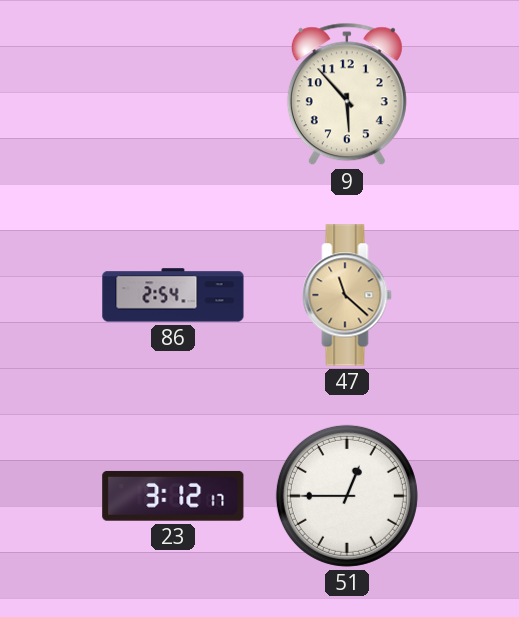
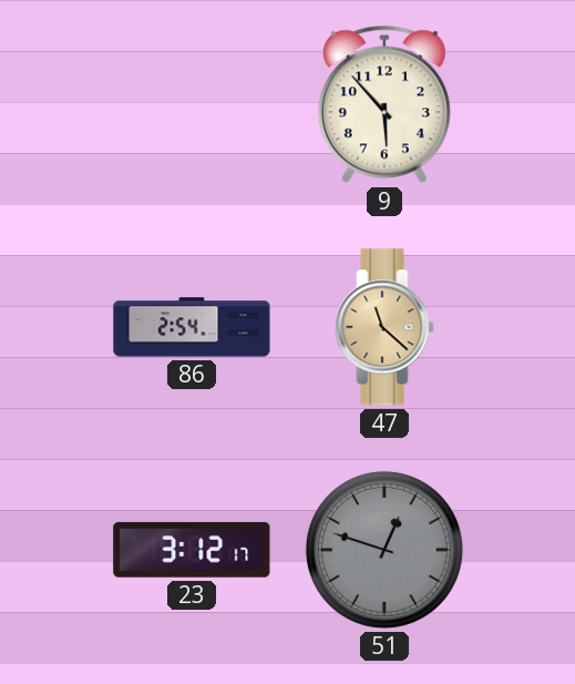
51: 12:45 -> 12:48
51 dial: white -> grey
